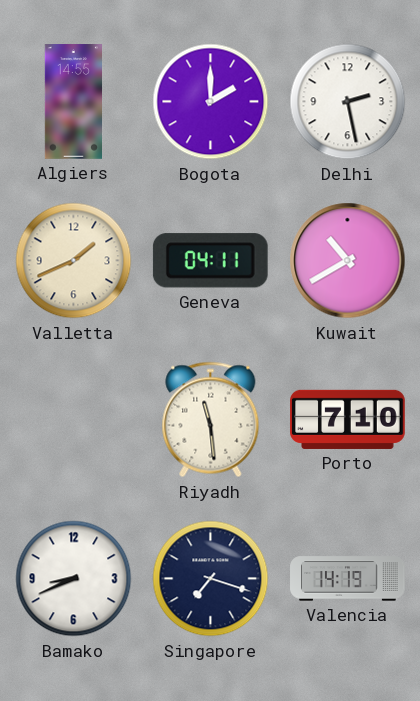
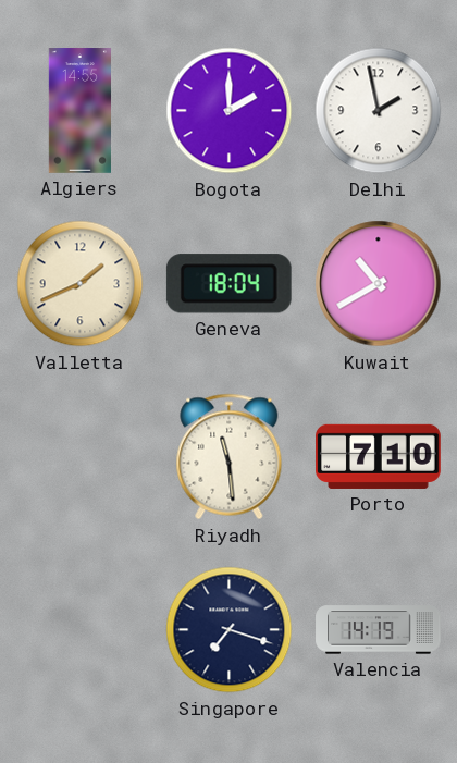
Delhi: 2:28 -> 1:58
Geneva: 04:11 -> 18:04
Bamako: 8:41 -> none
